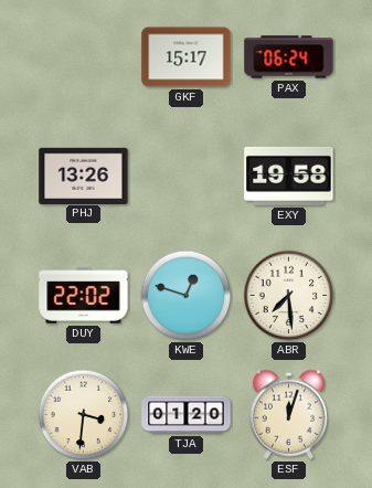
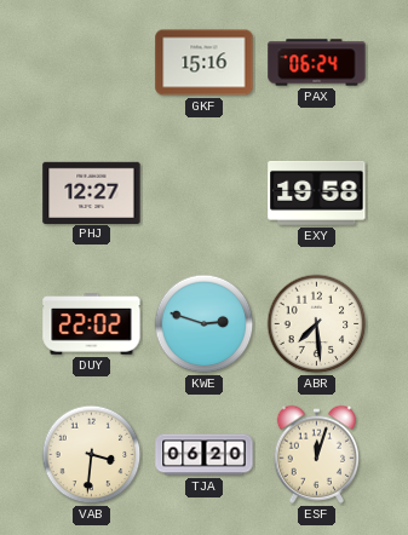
GKF: 15:17 -> 15:16
PHJ: 13:26 -> 12:27
KWE: 12:48 -> 2:48
TJA: 01:20 -> 06:20
